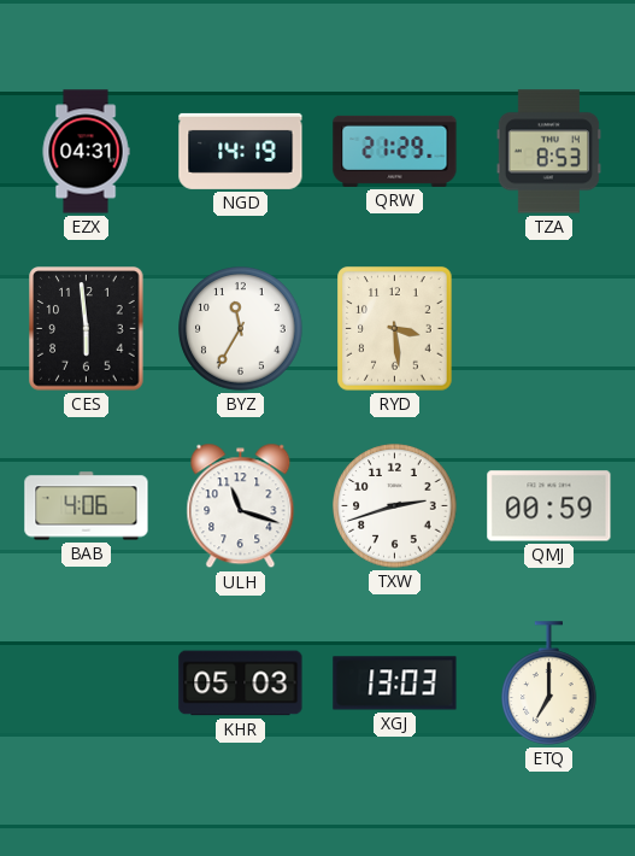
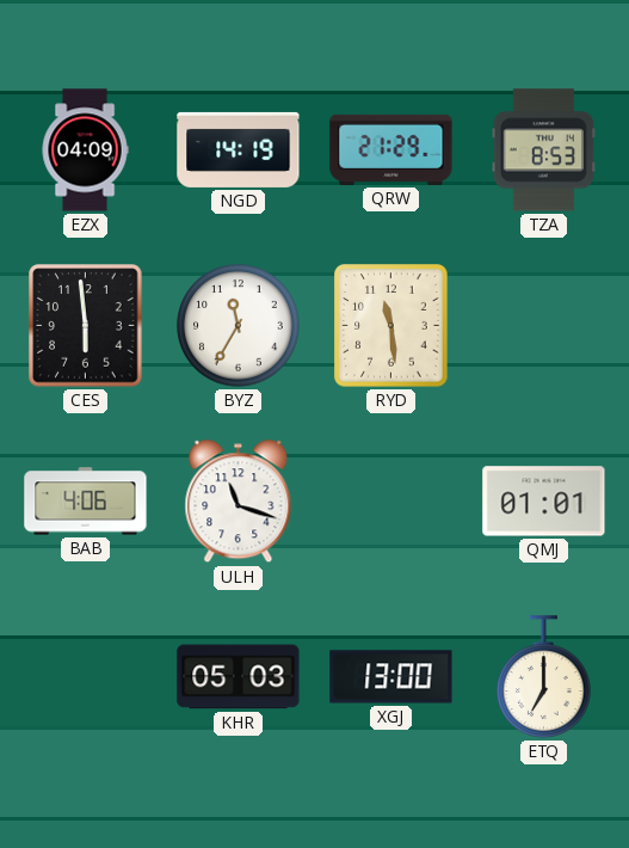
EZX: 04:31 -> 04:09
RYD: 3:29 -> 11:29
TXW: 2:42 -> none
QMJ: 00:59 -> 01:01
XGJ: 13:03 -> 13:00
